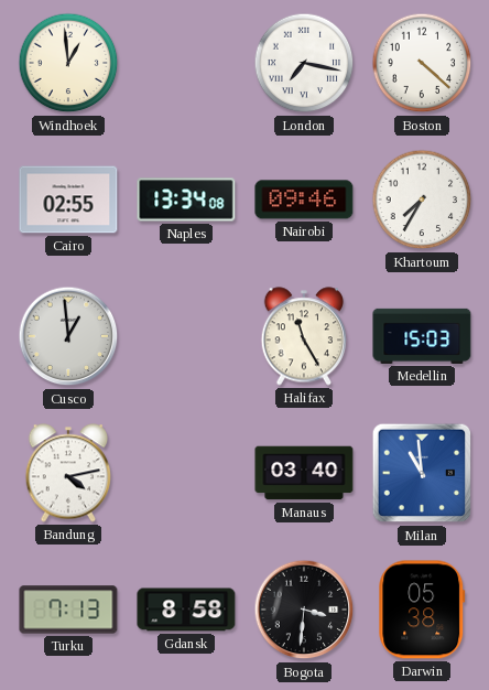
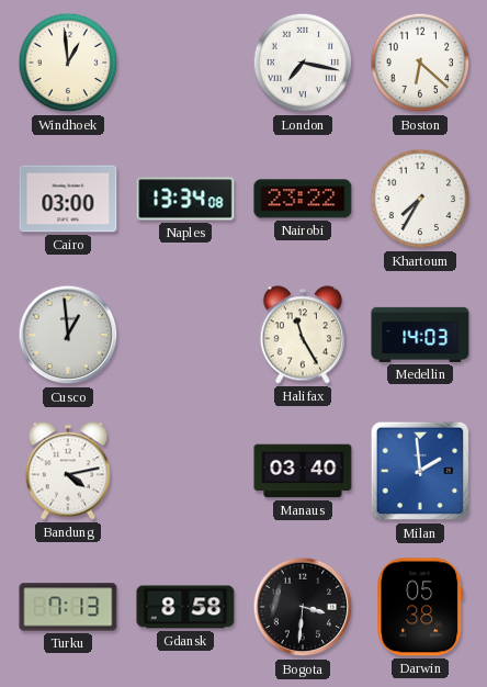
Boston: 4:22 -> 6:22
Cairo: 02:55 -> 03:00
Nairobi: 09:46 -> 23:22
Medellin: 15:03 -> 14:03
Milan: 10:59 -> 1:59
